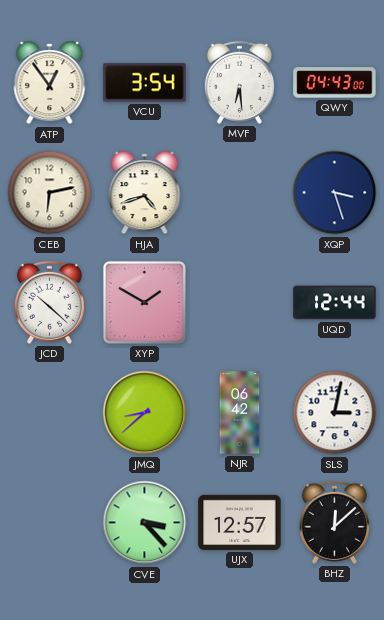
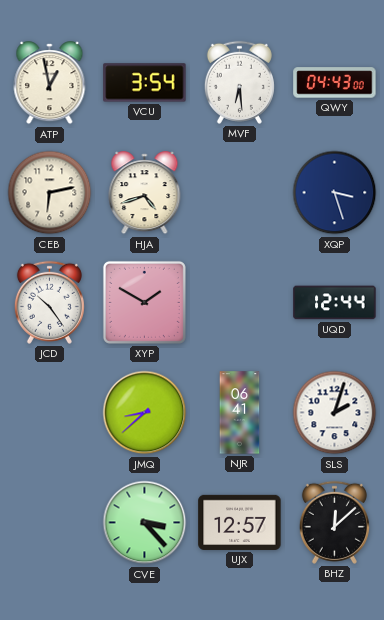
ATP: 12:54 -> 12:58
JCD: 10:22 -> 10:24
NJR: 06:42 -> 06:41
SLS: 3:02 -> 2:03
